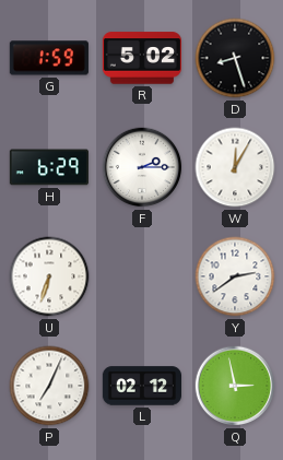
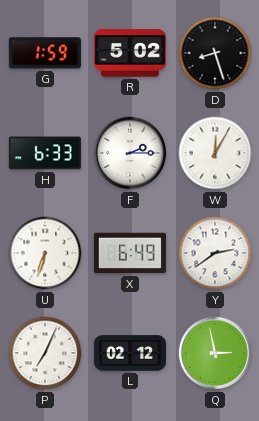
H: 6:29 -> 6:33
X: none -> 6:49
